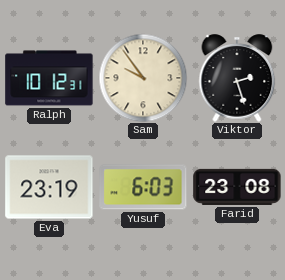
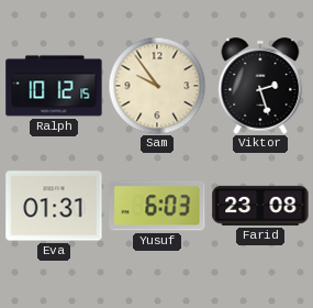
Ralph: 10:12:31 -> 10:12:15
Eva: 23:19 -> 01:31
